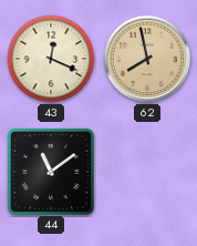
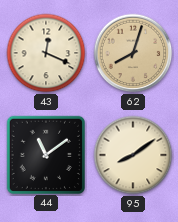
62: 7:58 -> 8:03
95: none -> 8:09
